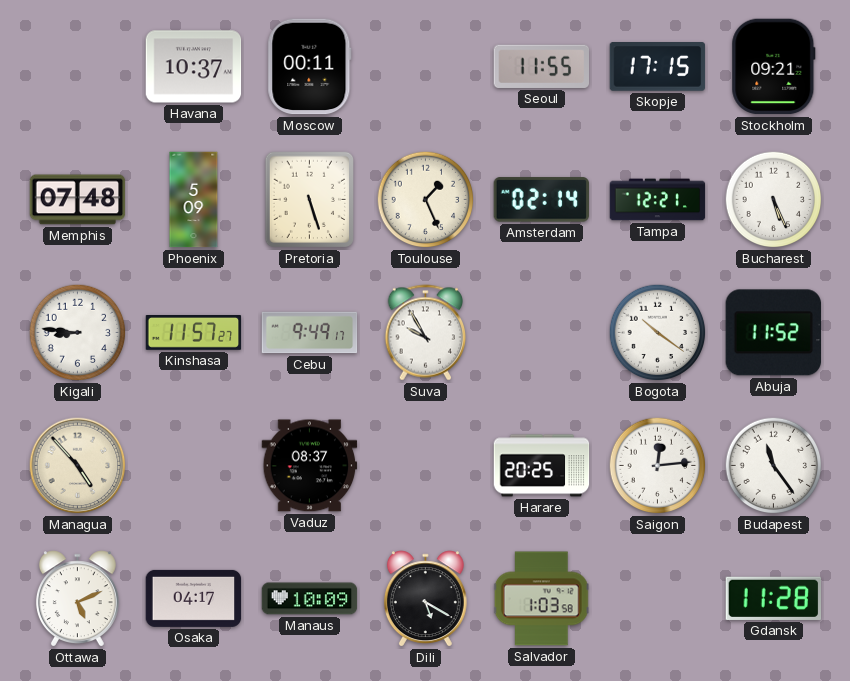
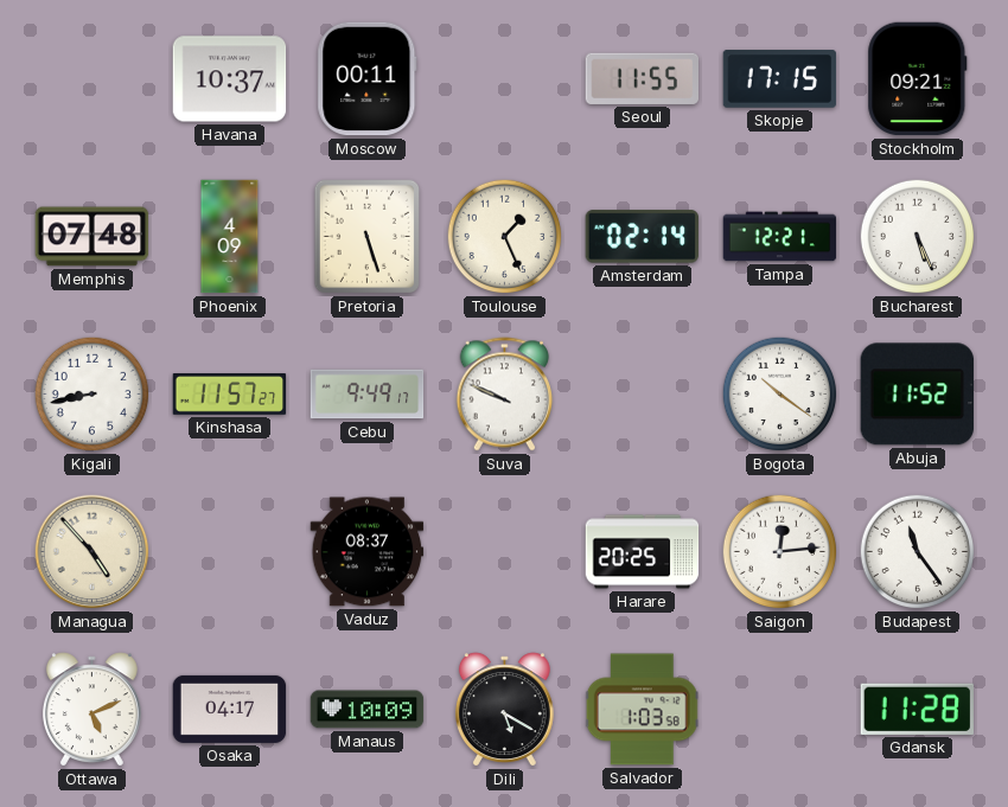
Phoenix: 5:09 -> 4:09
Kigali: 8:46 -> 8:43
Suva: 9:55 -> 9:49
